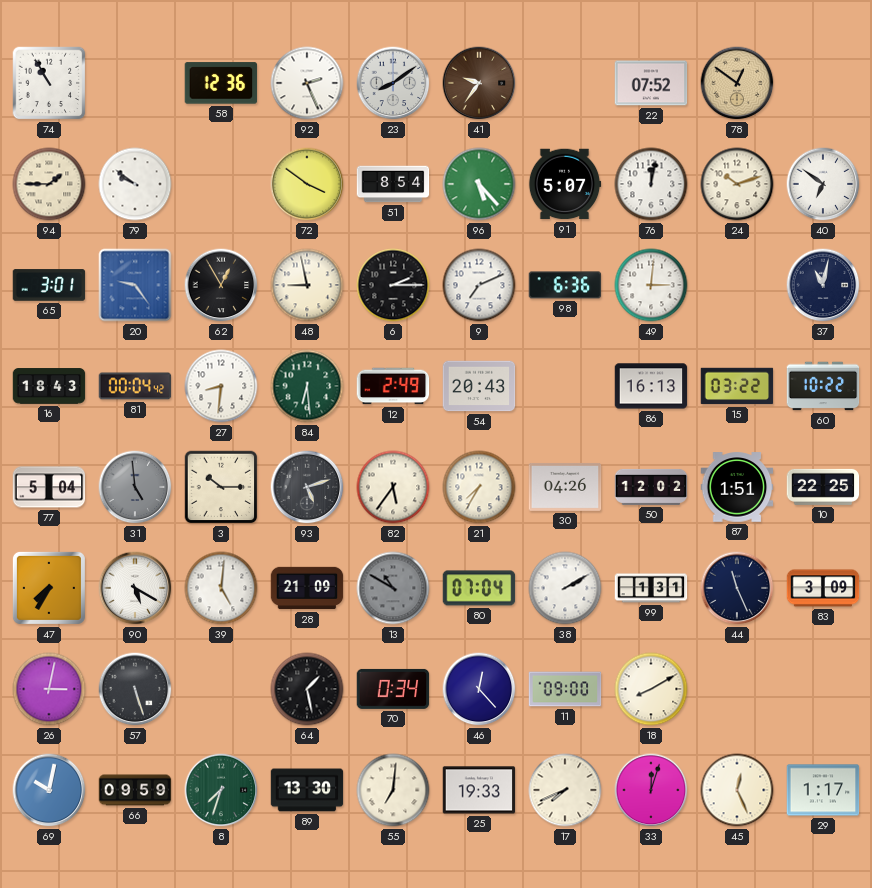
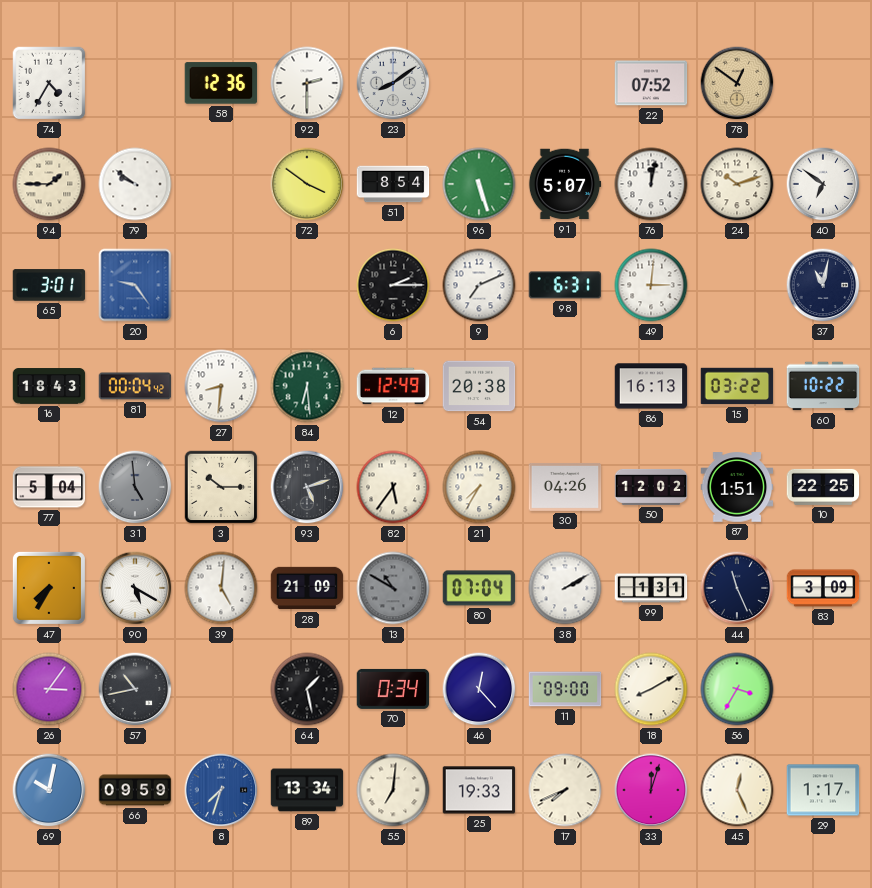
74: 10:55 -> 4:35
92: 2:26 -> 2:30
41: 9:36 -> none
96: 5:23 -> 5:27
62: 12:55 -> none
48: 8:58 -> none
98: 6:36 -> 6:31
12: 2:49 -> 12:49
54: 20:43 -> 20:38
26: 3:02 -> 3:06
57: 5:27 -> 10:43
56: none -> 3:35
8 dial: green -> blue
89: 13:30 -> 13:34
